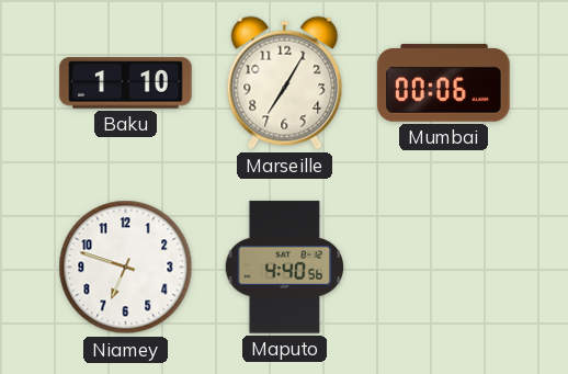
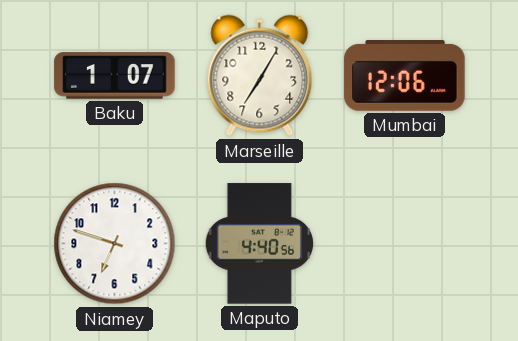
Baku: 1:10 -> 1:07
Mumbai: 00:06 -> 12:06
